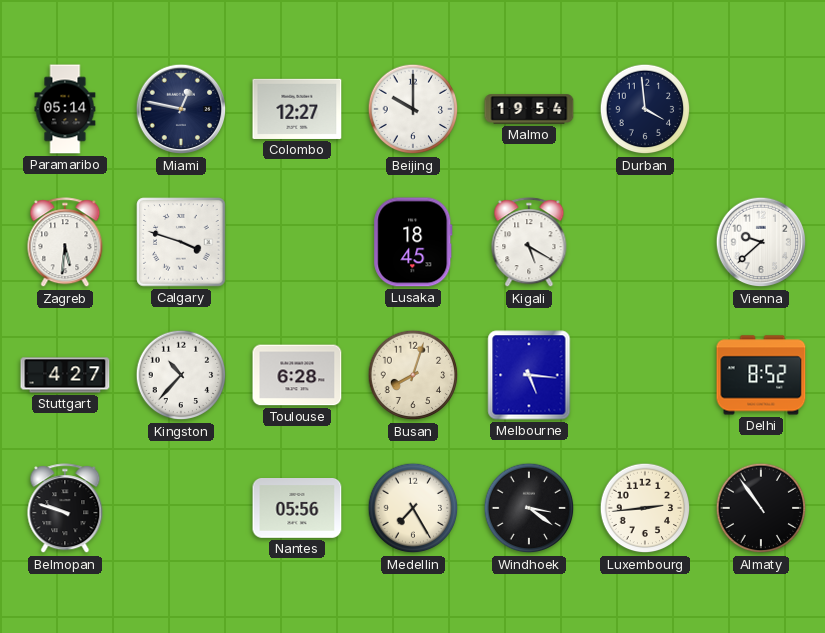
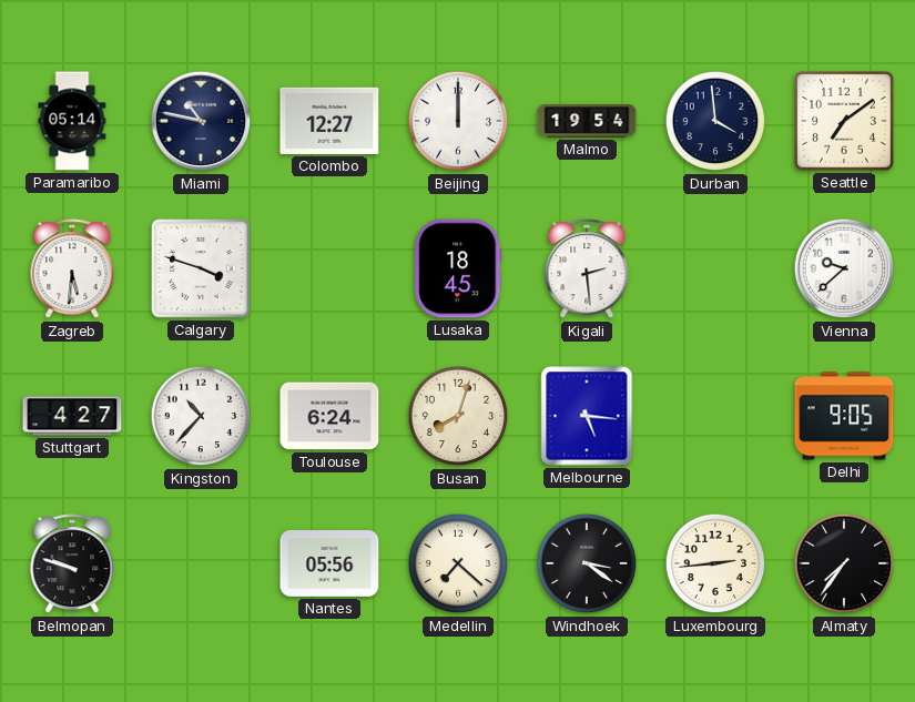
Miami: 12:47 -> 10:47
Beijing: 10:00 -> 12:00
Seattle: none -> 7:09
Kigali: 5:20 -> 2:29
Toulouse: 6:28 -> 6:24
Delhi: 8:52 -> 9:05
Medellin: 7:25 -> 7:22
Almaty: 10:54 -> 7:36
